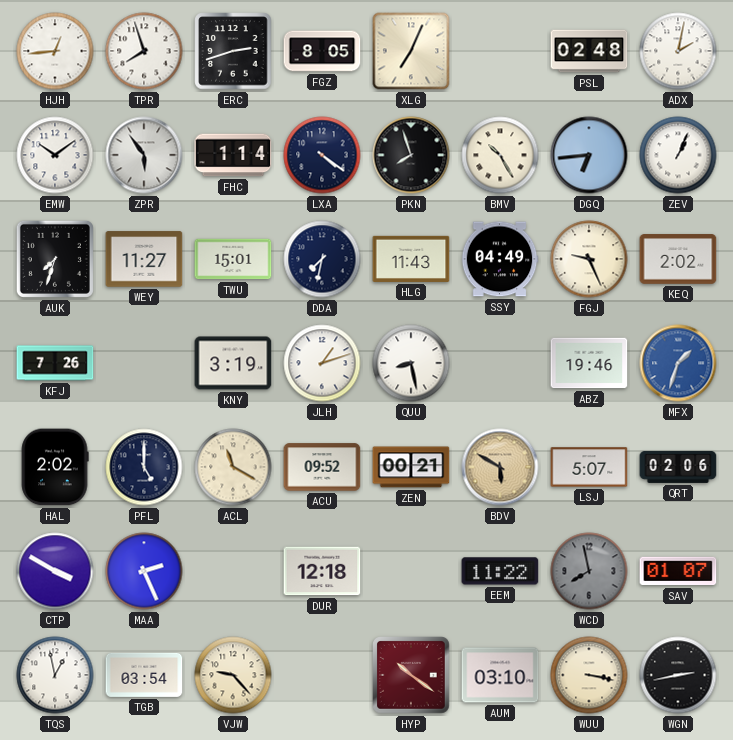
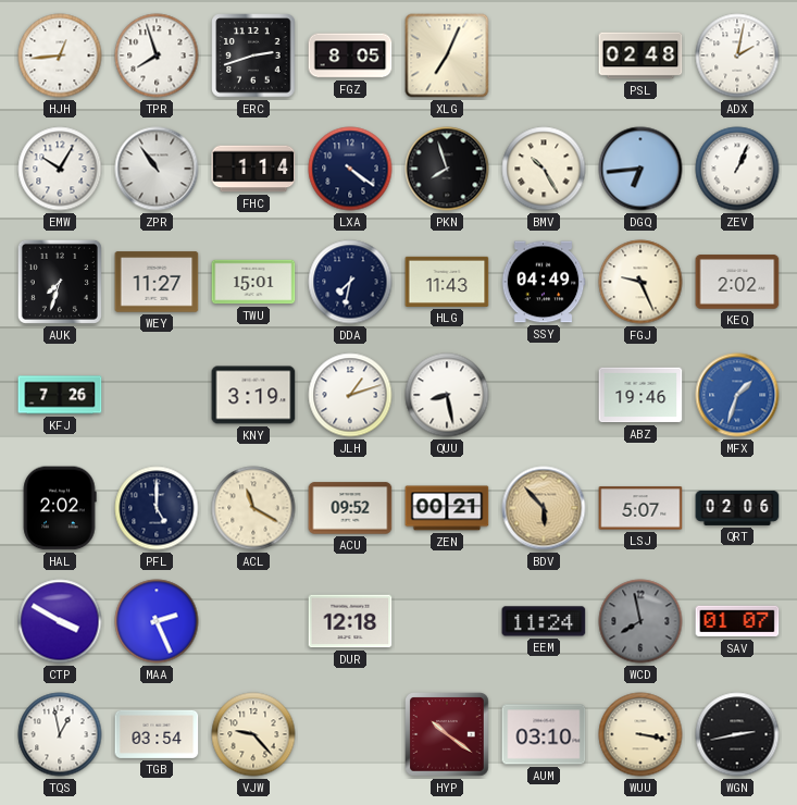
EMW: 10:09 -> 10:05
ZPR: 5:54 -> 10:54
BDV: 5:50 -> 5:53
EEM: 11:22 -> 11:24
